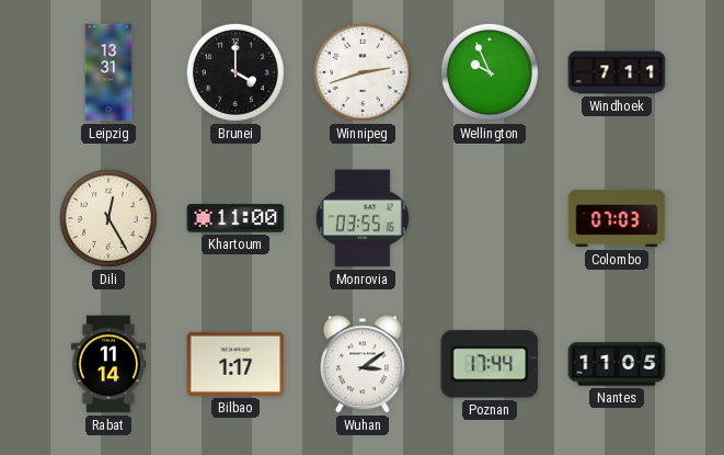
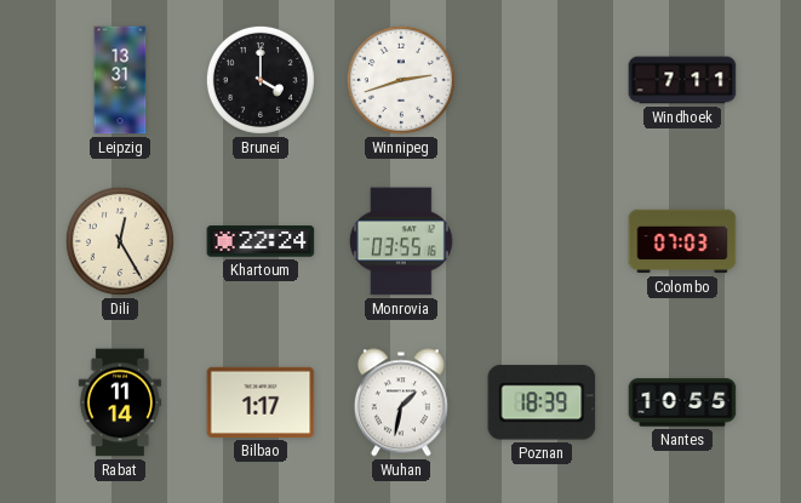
Wellington: 9:56 -> none
Khartoum: 11:00 -> 22:24
Wuhan: 3:09 -> 1:32
Poznan: 17:44 -> 18:39
Nantes: 11:05 -> 10:55
